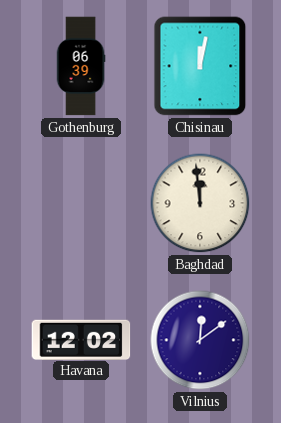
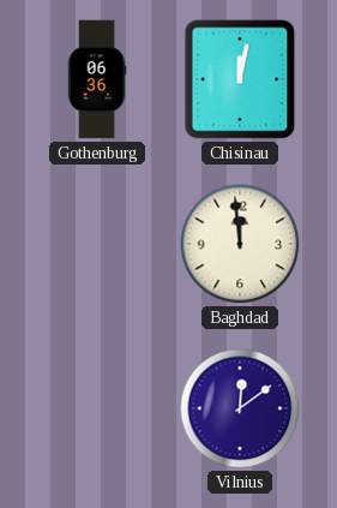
Gothenburg: 06:39 -> 06:36
Havana: 12:02 -> none
